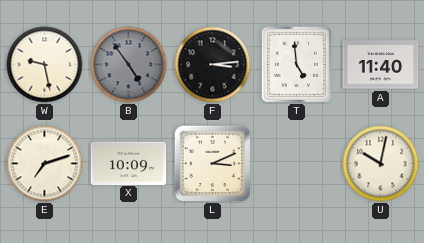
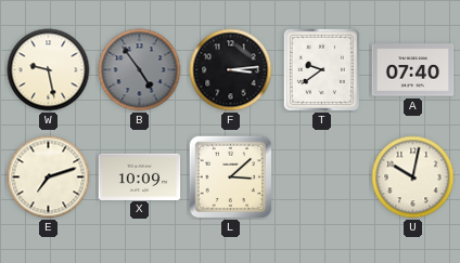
T: 4:59 -> 9:39
A: 11:40 -> 07:40
L: 3:11 -> 3:08
